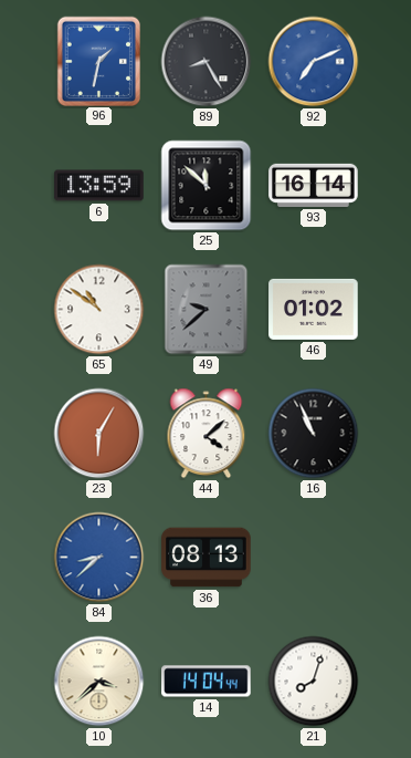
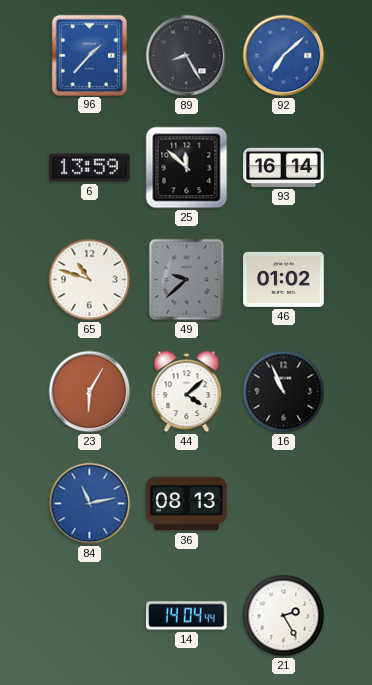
96: 1:32 -> 1:37
92: 7:11 -> 7:08
65: 10:51 -> 10:48
84: 8:38 -> 11:13
10: 3:38 -> none
21: 8:03 -> 2:25
